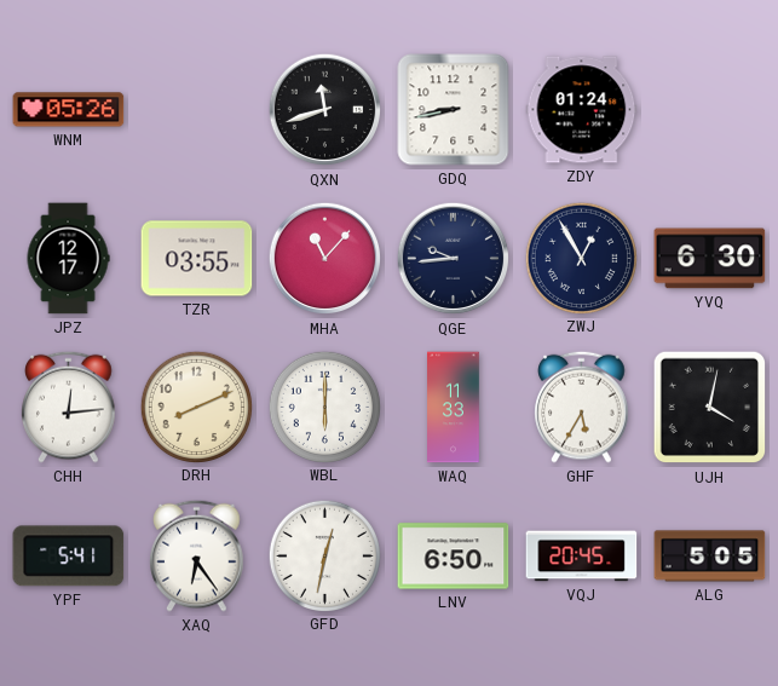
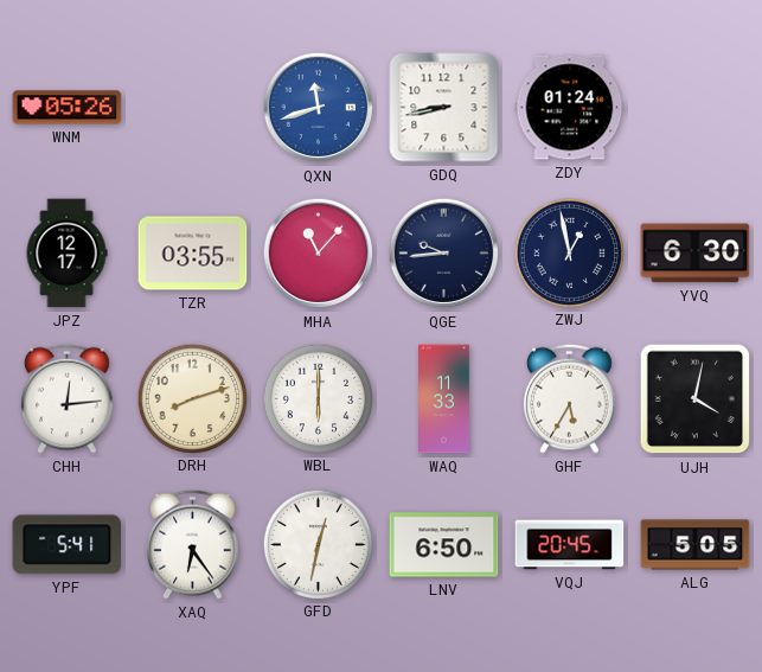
QXN dial: black -> blue
ZWJ: 12:55 -> 12:58
DRH: 8:11 -> 8:12
